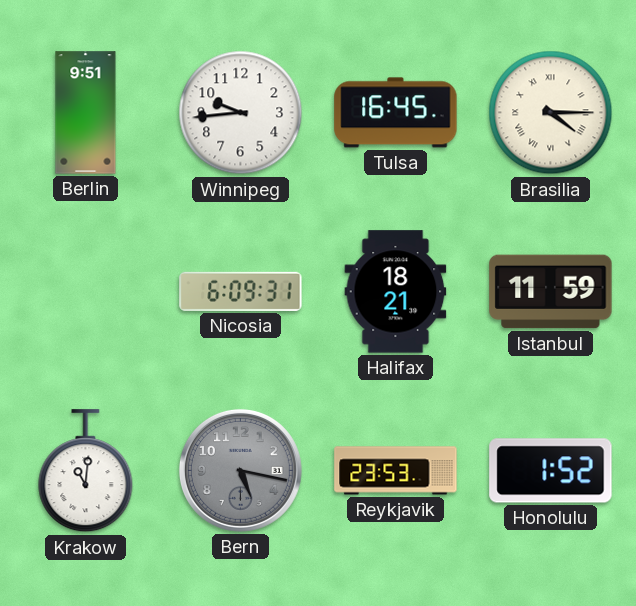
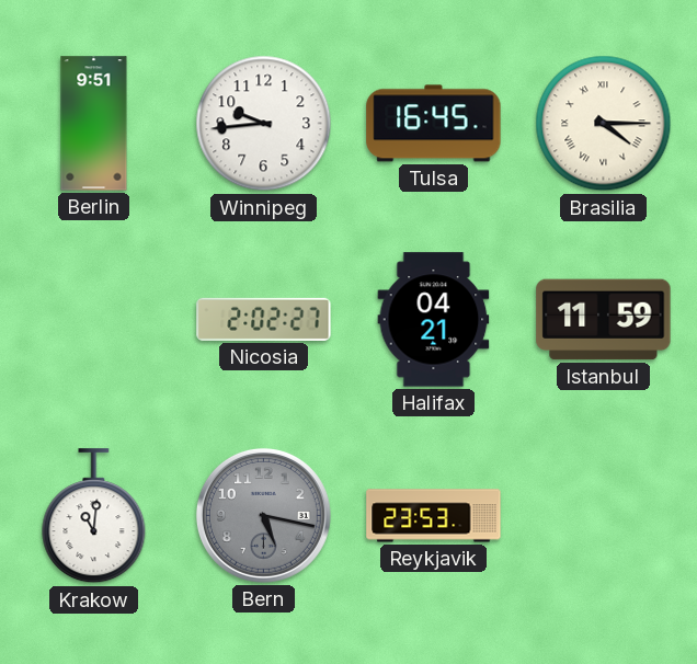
Nicosia: 6:09 -> 2:02
Halifax: 18:21 -> 04:21
Honolulu: 1:52 -> none
